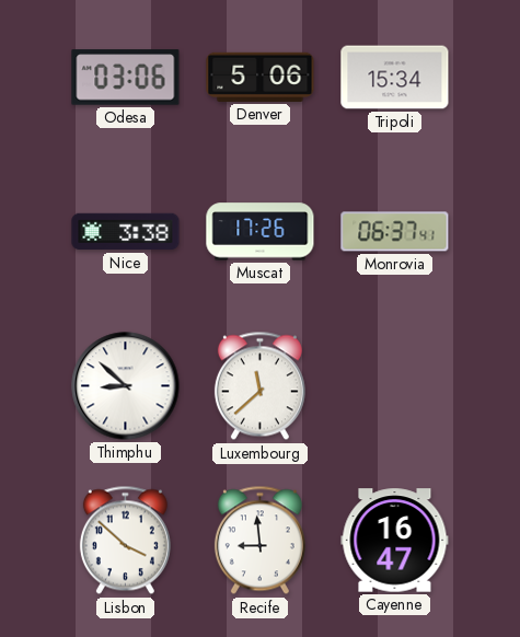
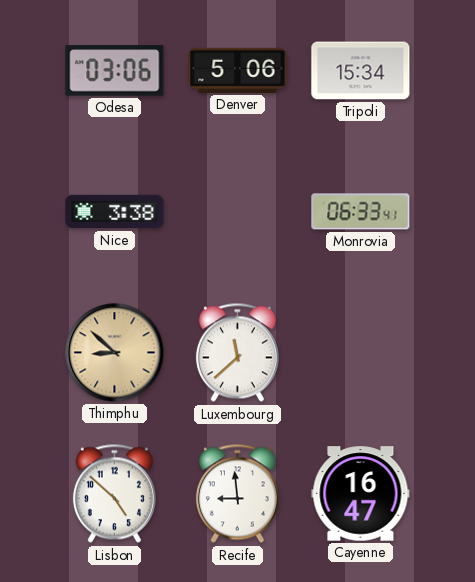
Muscat: 17:26 -> none
Monrovia: 06:37 -> 06:33
Thimphu dial: white -> champagne
Lisbon: 3:52 -> 4:52
